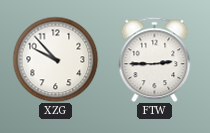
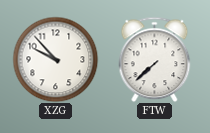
FTW: 2:45 -> 7:38
